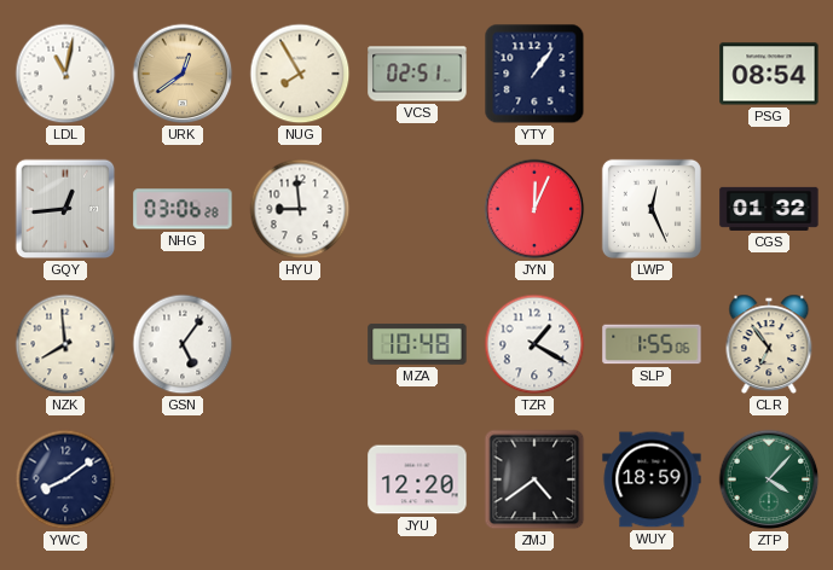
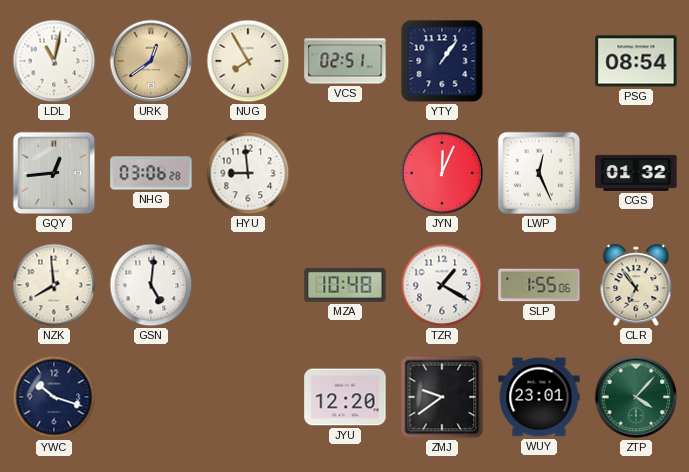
GSN: 5:06 -> 5:01
YWC: 8:09 -> 10:18
ZMJ: 4:39 -> 9:39
WUY: 18:59 -> 23:01
